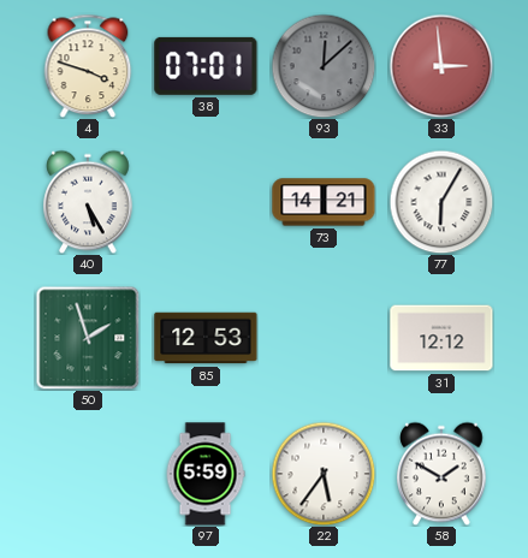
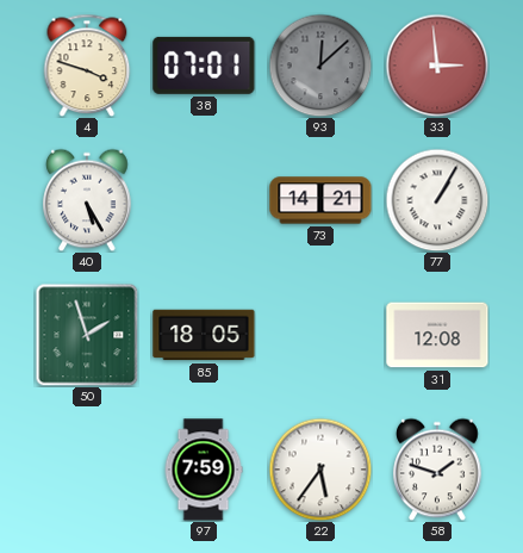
77: 6:05 -> 1:05
85: 12:53 -> 18:05
31: 12:12 -> 12:08
97: 5:59 -> 7:59
58: 1:50 -> 1:48
